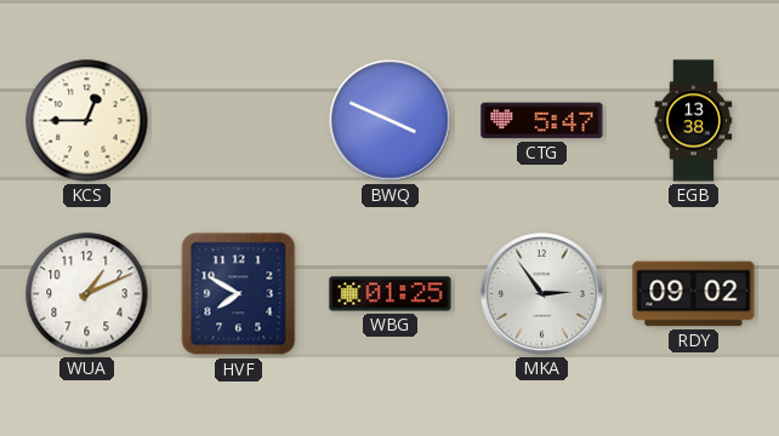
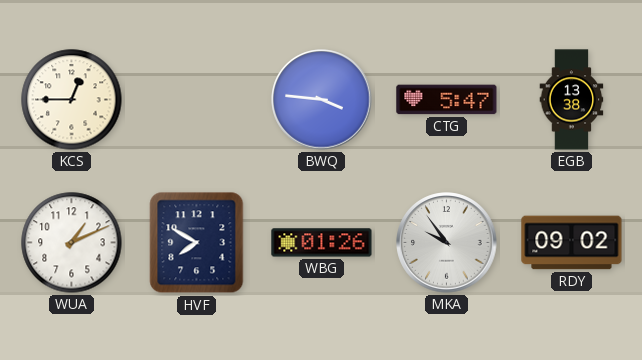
BWQ: 3:49 -> 3:46
WBG: 01:25 -> 01:26
MKA: 2:54 -> 9:54
